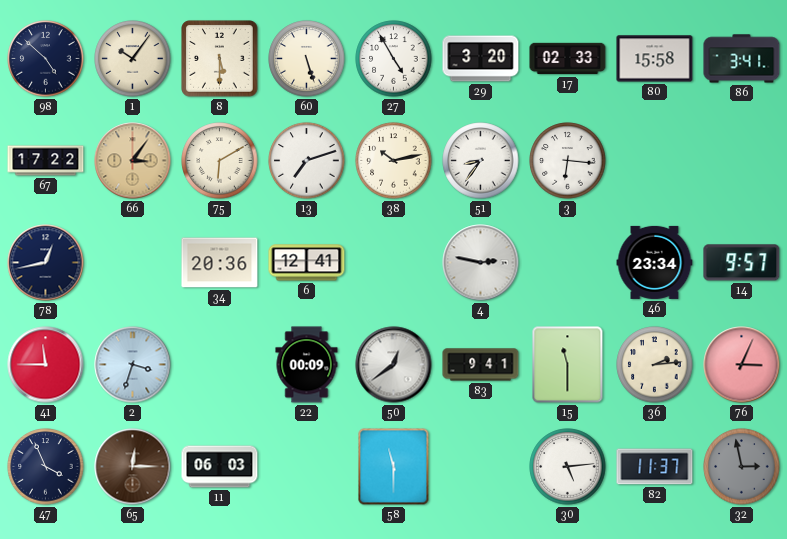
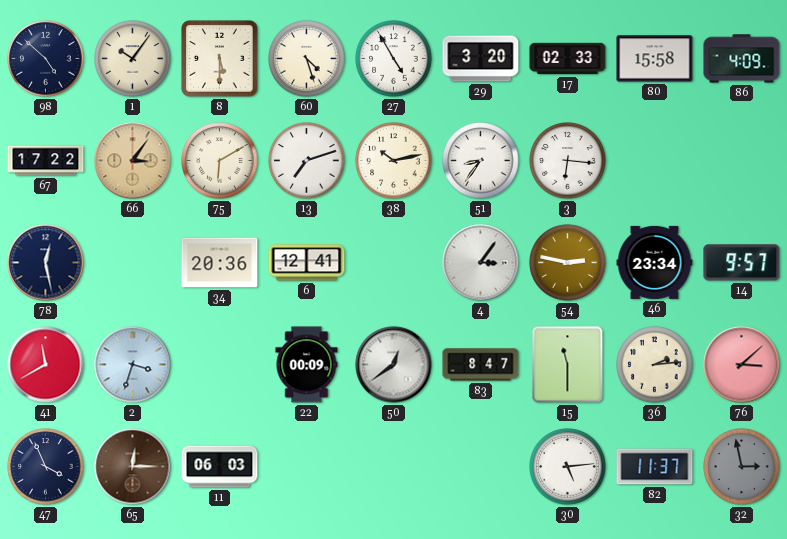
60: 5:27 -> 4:27
86: 3:41 -> 4:09
78: 12:43 -> 12:28
4: 2:47 -> 3:06
54: none -> 2:47
41: 11:45 -> 11:40
83: 9:41 -> 8:47
76: 3:04 -> 3:08
58: 11:30 -> none
